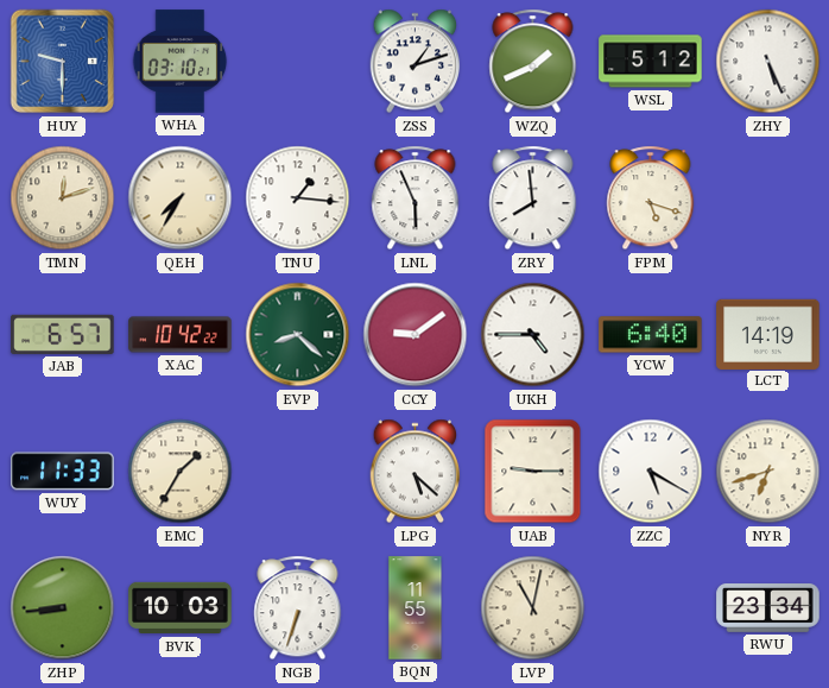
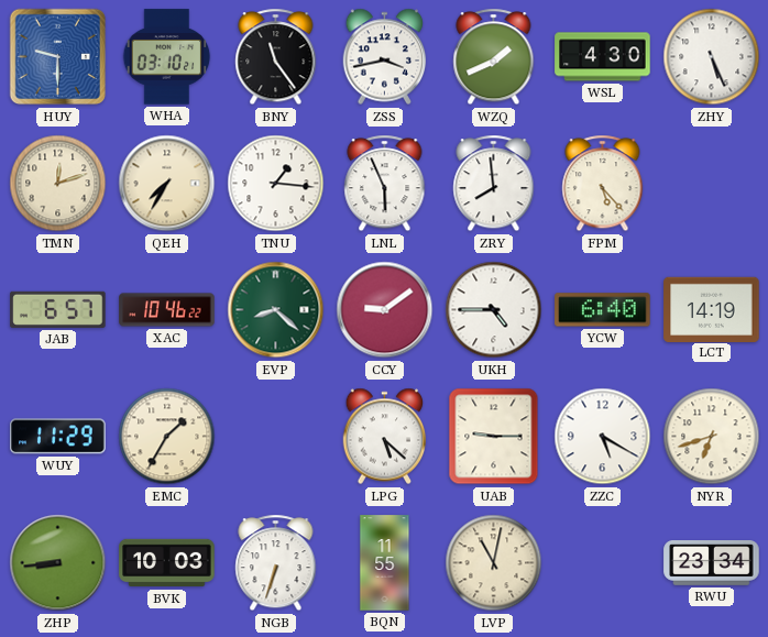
BNY: none -> 11:24
ZSS: 1:12 -> 3:43
WSL: 5:12 -> 4:30
FPM: 5:18 -> 5:23
XAC: 10:42 -> 10:46
WUY: 11:33 -> 11:29
